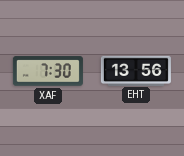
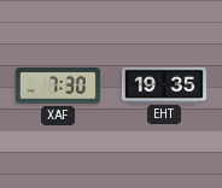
EHT: 13:56 -> 19:35
